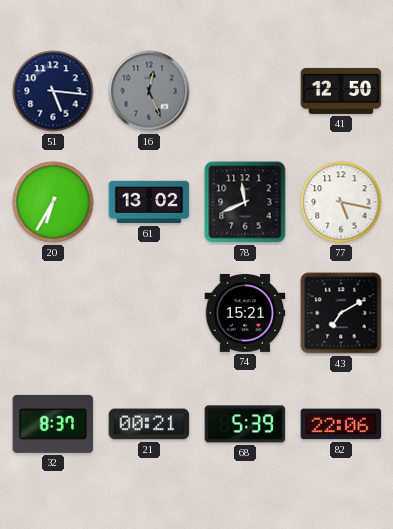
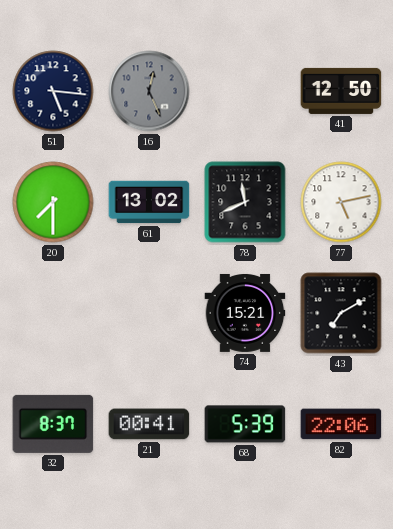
20: 6:35 -> 7:30
77: 5:17 -> 5:13
21: 00:21 -> 00:41
